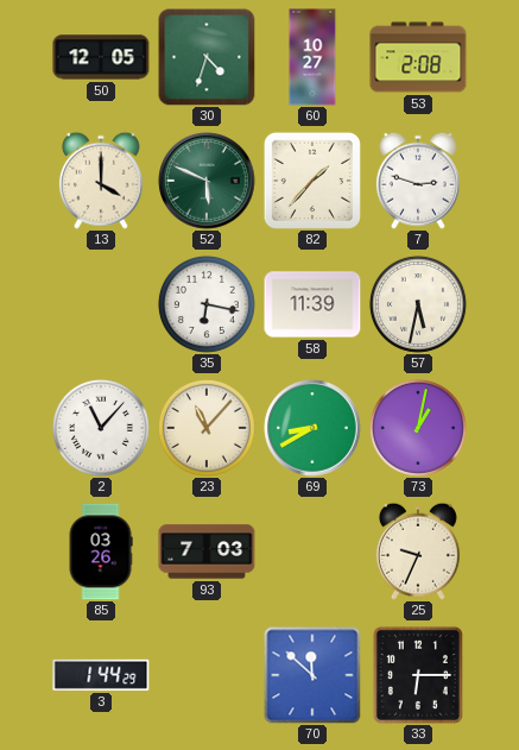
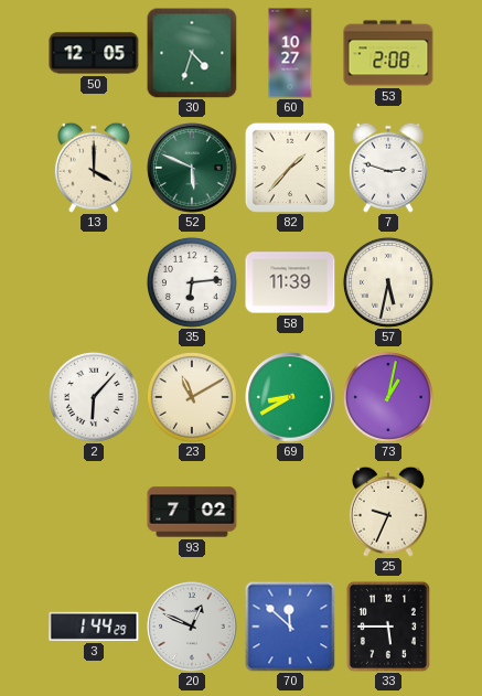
35: 6:17 -> 6:14
2: 11:07 -> 6:07
23: 11:07 -> 11:10
85: 03:26 -> none
93: 7:03 -> 7:02
20: none -> 12:49
33: 6:15 -> 5:45
